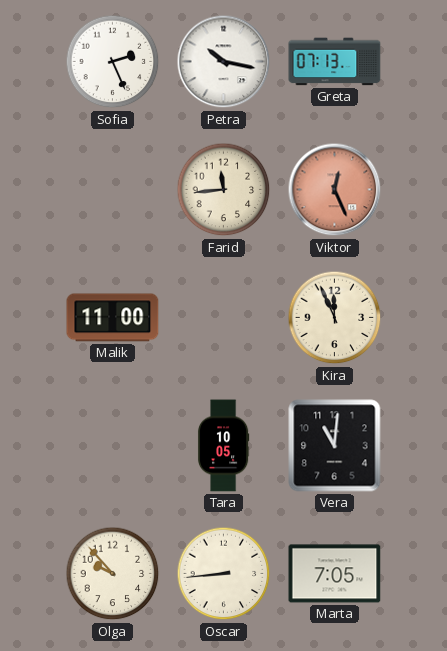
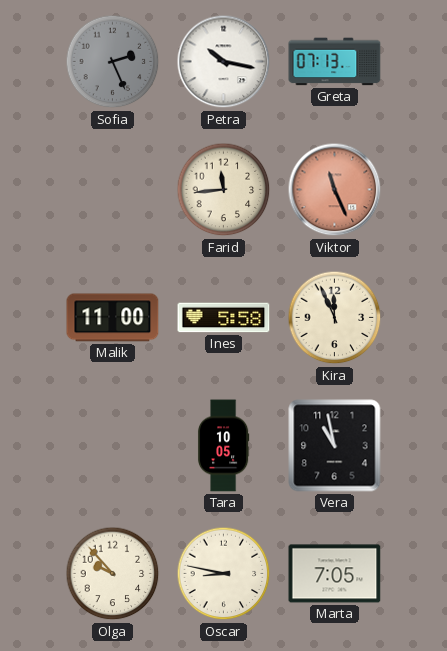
Sofia dial: white -> grey
Viktor: 12:26 -> 11:26
Ines: none -> 5:58
Vera: 11:01 -> 10:58
Oscar: 8:44 -> 8:47
